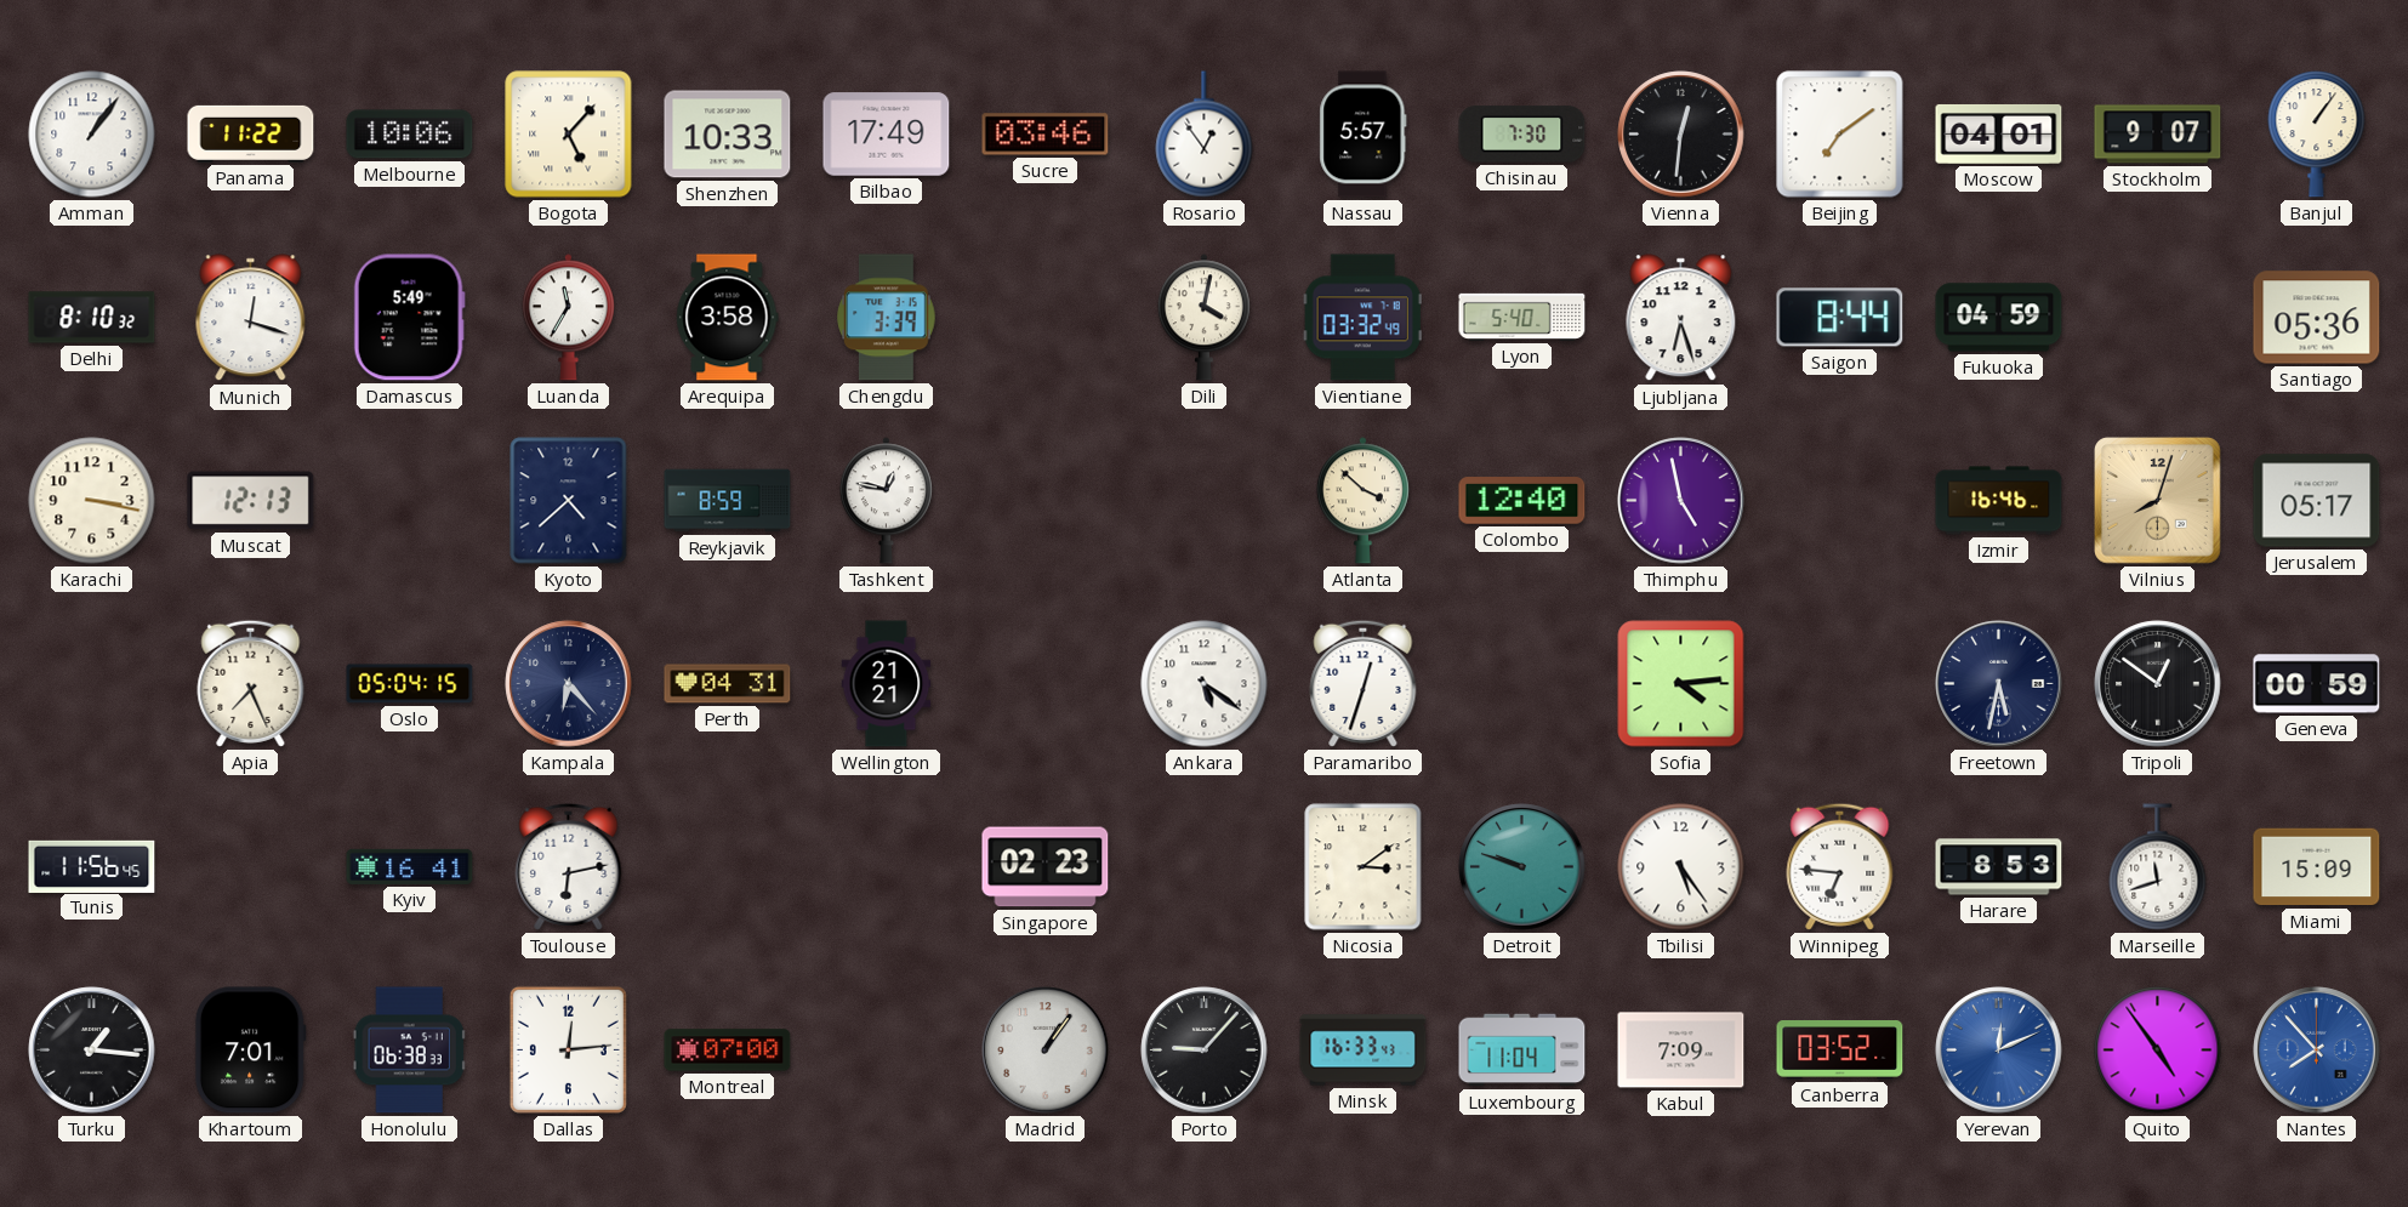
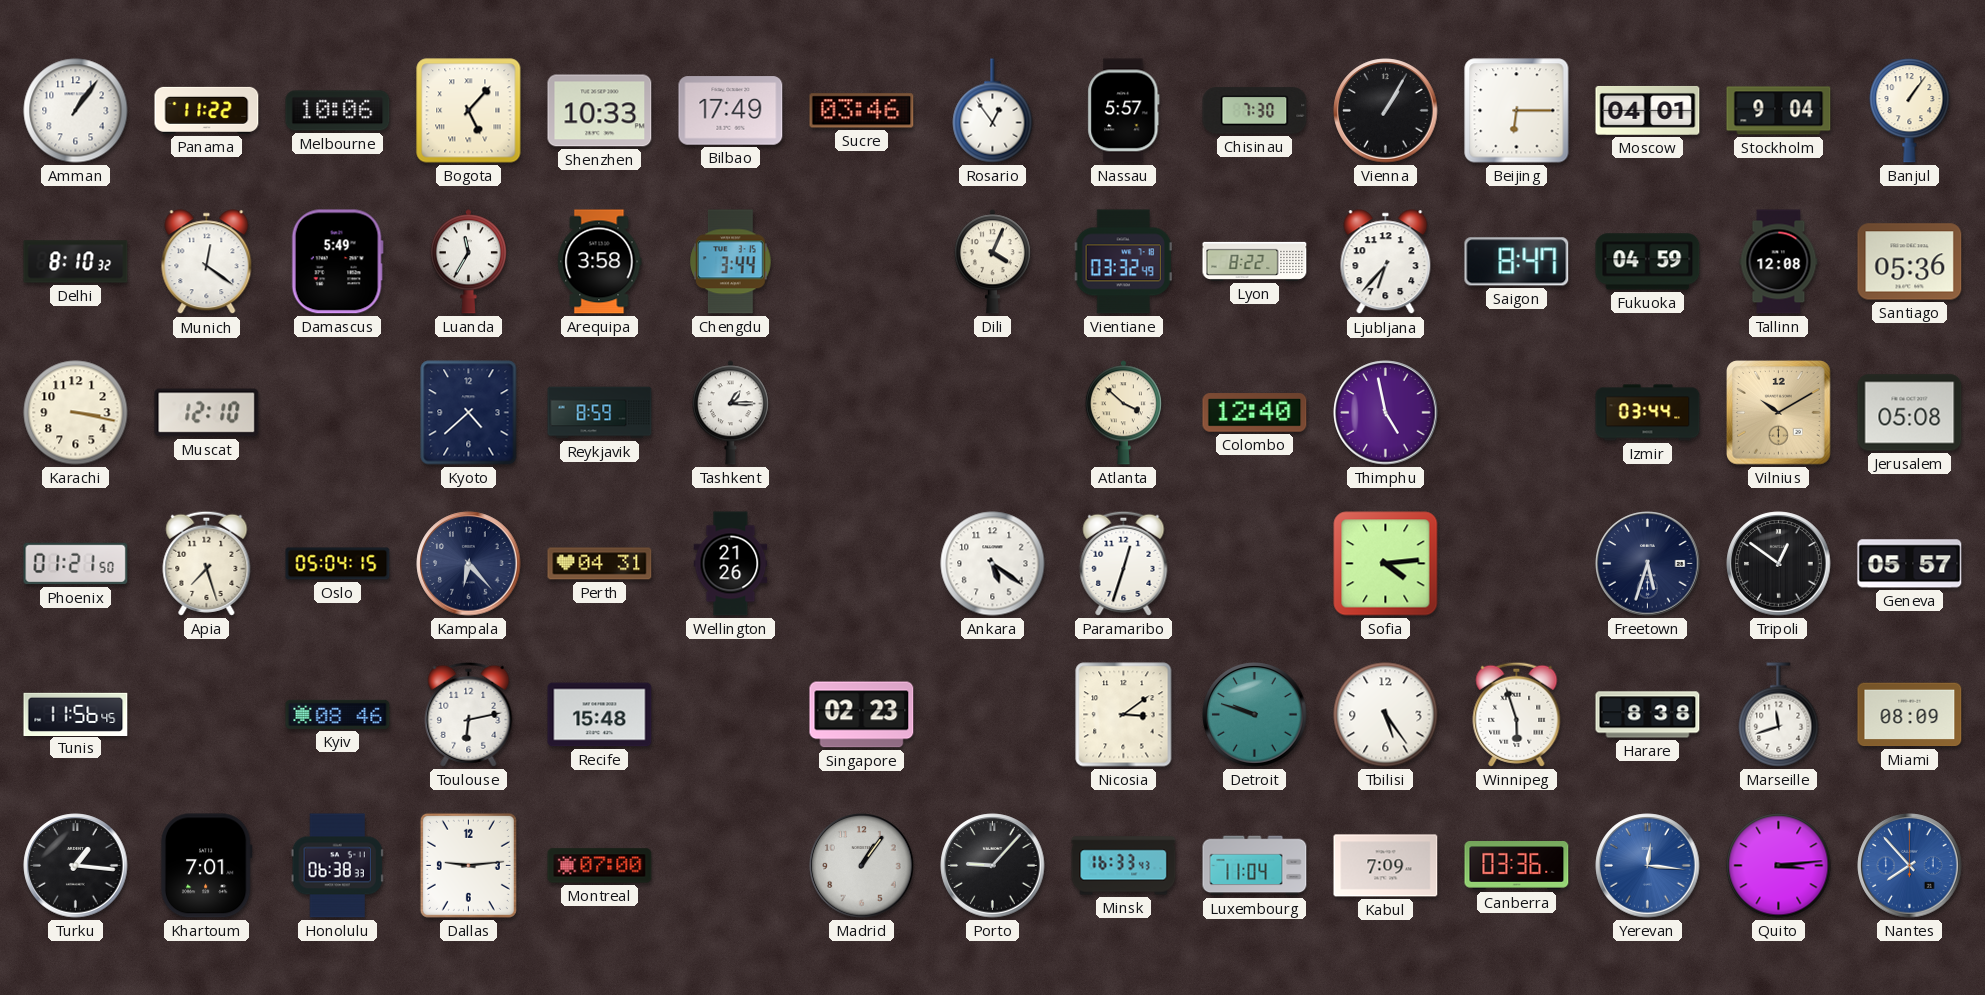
Vienna: 12:31 -> 1:05
Beijing: 7:09 -> 6:15
Stockholm: 9:07 -> 9:04
Munich: 12:18 -> 12:21
Chengdu: 3:39 -> 3:44
Dili: 4:02 -> 4:04
Lyon: 5:40 -> 8:22
Ljubljana: 6:27 -> 6:37
Saigon: 8:44 -> 8:47
Tallinn: none -> 12:08
Muscat: 12:13 -> 12:10
Tashkent: 12:47 -> 1:15
Izmir: 16:46 -> 03:44
Vilnius: 8:03 -> 10:10
Jerusalem: 05:17 -> 05:08
Phoenix: none -> 01:21
Apia: 7:26 -> 7:27
Wellington: 21:21 -> 21:26
Freetown: 5:32 -> 5:33
Geneva: 00:59 -> 05:57
Kyiv: 16:41 -> 08:46
Recife: none -> 15:48
Winnipeg: 6:46 -> 5:57
Harare: 8:53 -> 8:38
Miami: 15:09 -> 08:09
Dallas: 12:14 -> 9:14
Canberra: 03:52 -> 03:36
Yerevan: 12:11 -> 12:16
Quito: 4:54 -> 3:14
